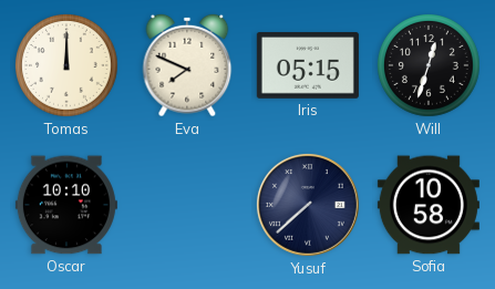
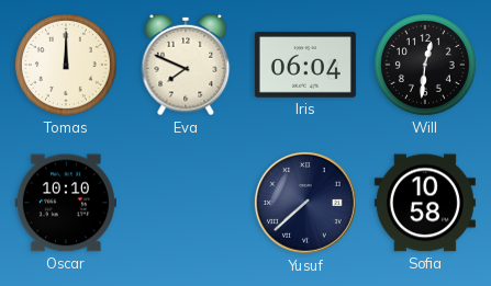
Iris: 05:15 -> 06:04
Will: 12:33 -> 12:31
